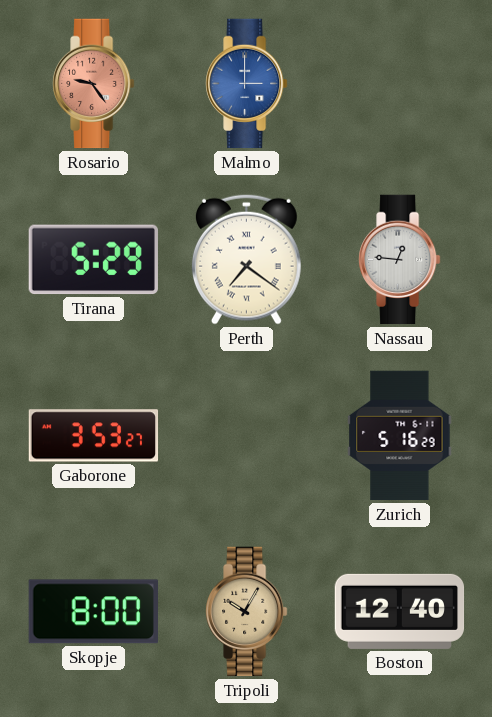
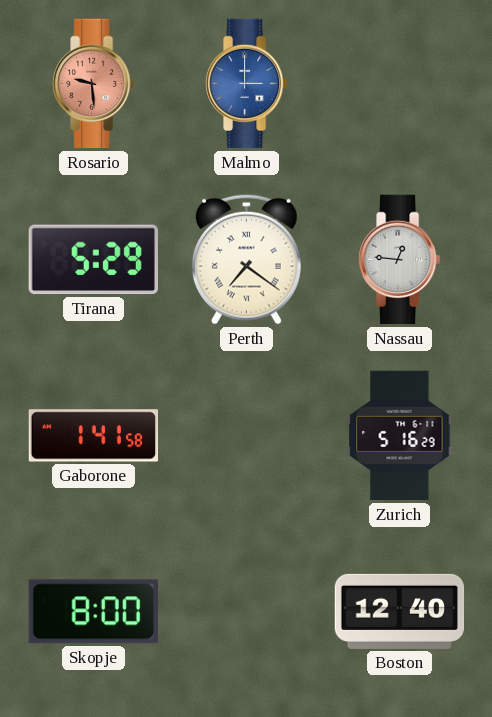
Rosario: 9:24 -> 9:29
Gaborone: 3:53 -> 1:41
Tripoli: 10:05 -> none
